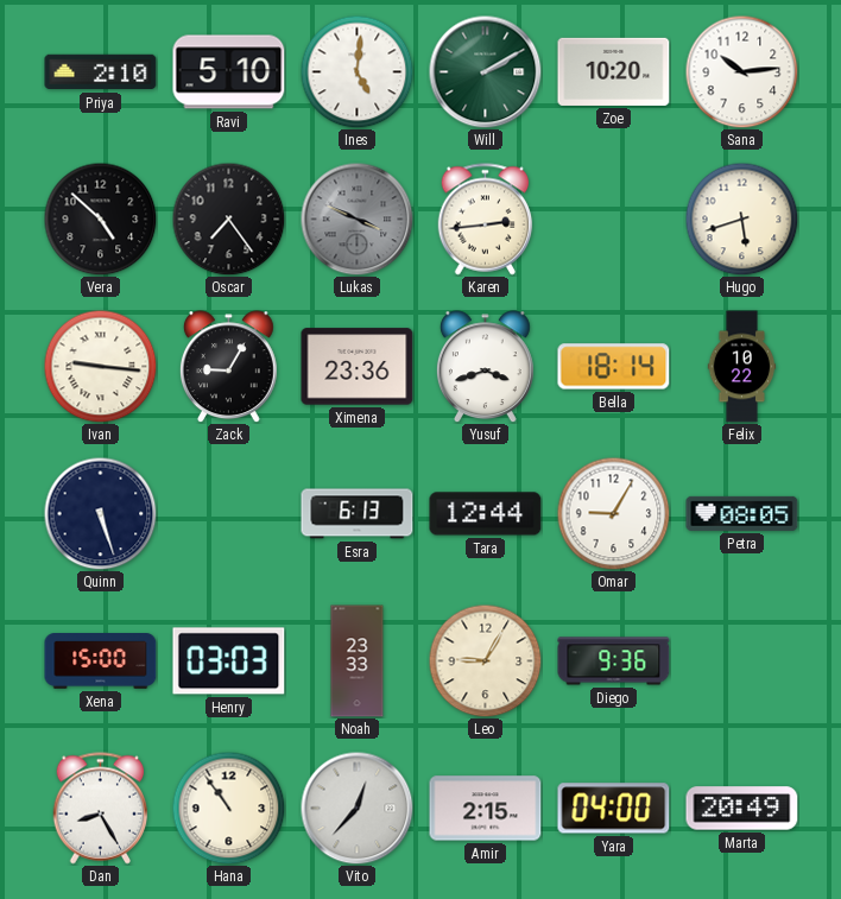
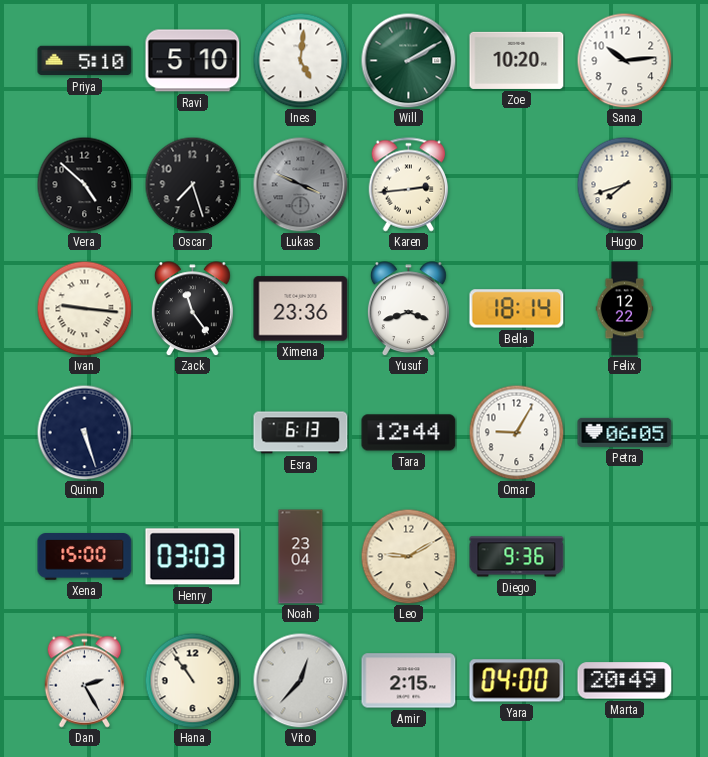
Priya: 2:10 -> 5:10
Oscar: 7:24 -> 7:27
Hugo: 5:42 -> 7:42
Zack: 9:05 -> 11:24
Felix: 10:22 -> 12:22
Petra: 08:05 -> 06:05
Noah: 23:33 -> 23:04
Leo: 9:05 -> 9:10
Dan: 8:25 -> 2:25
